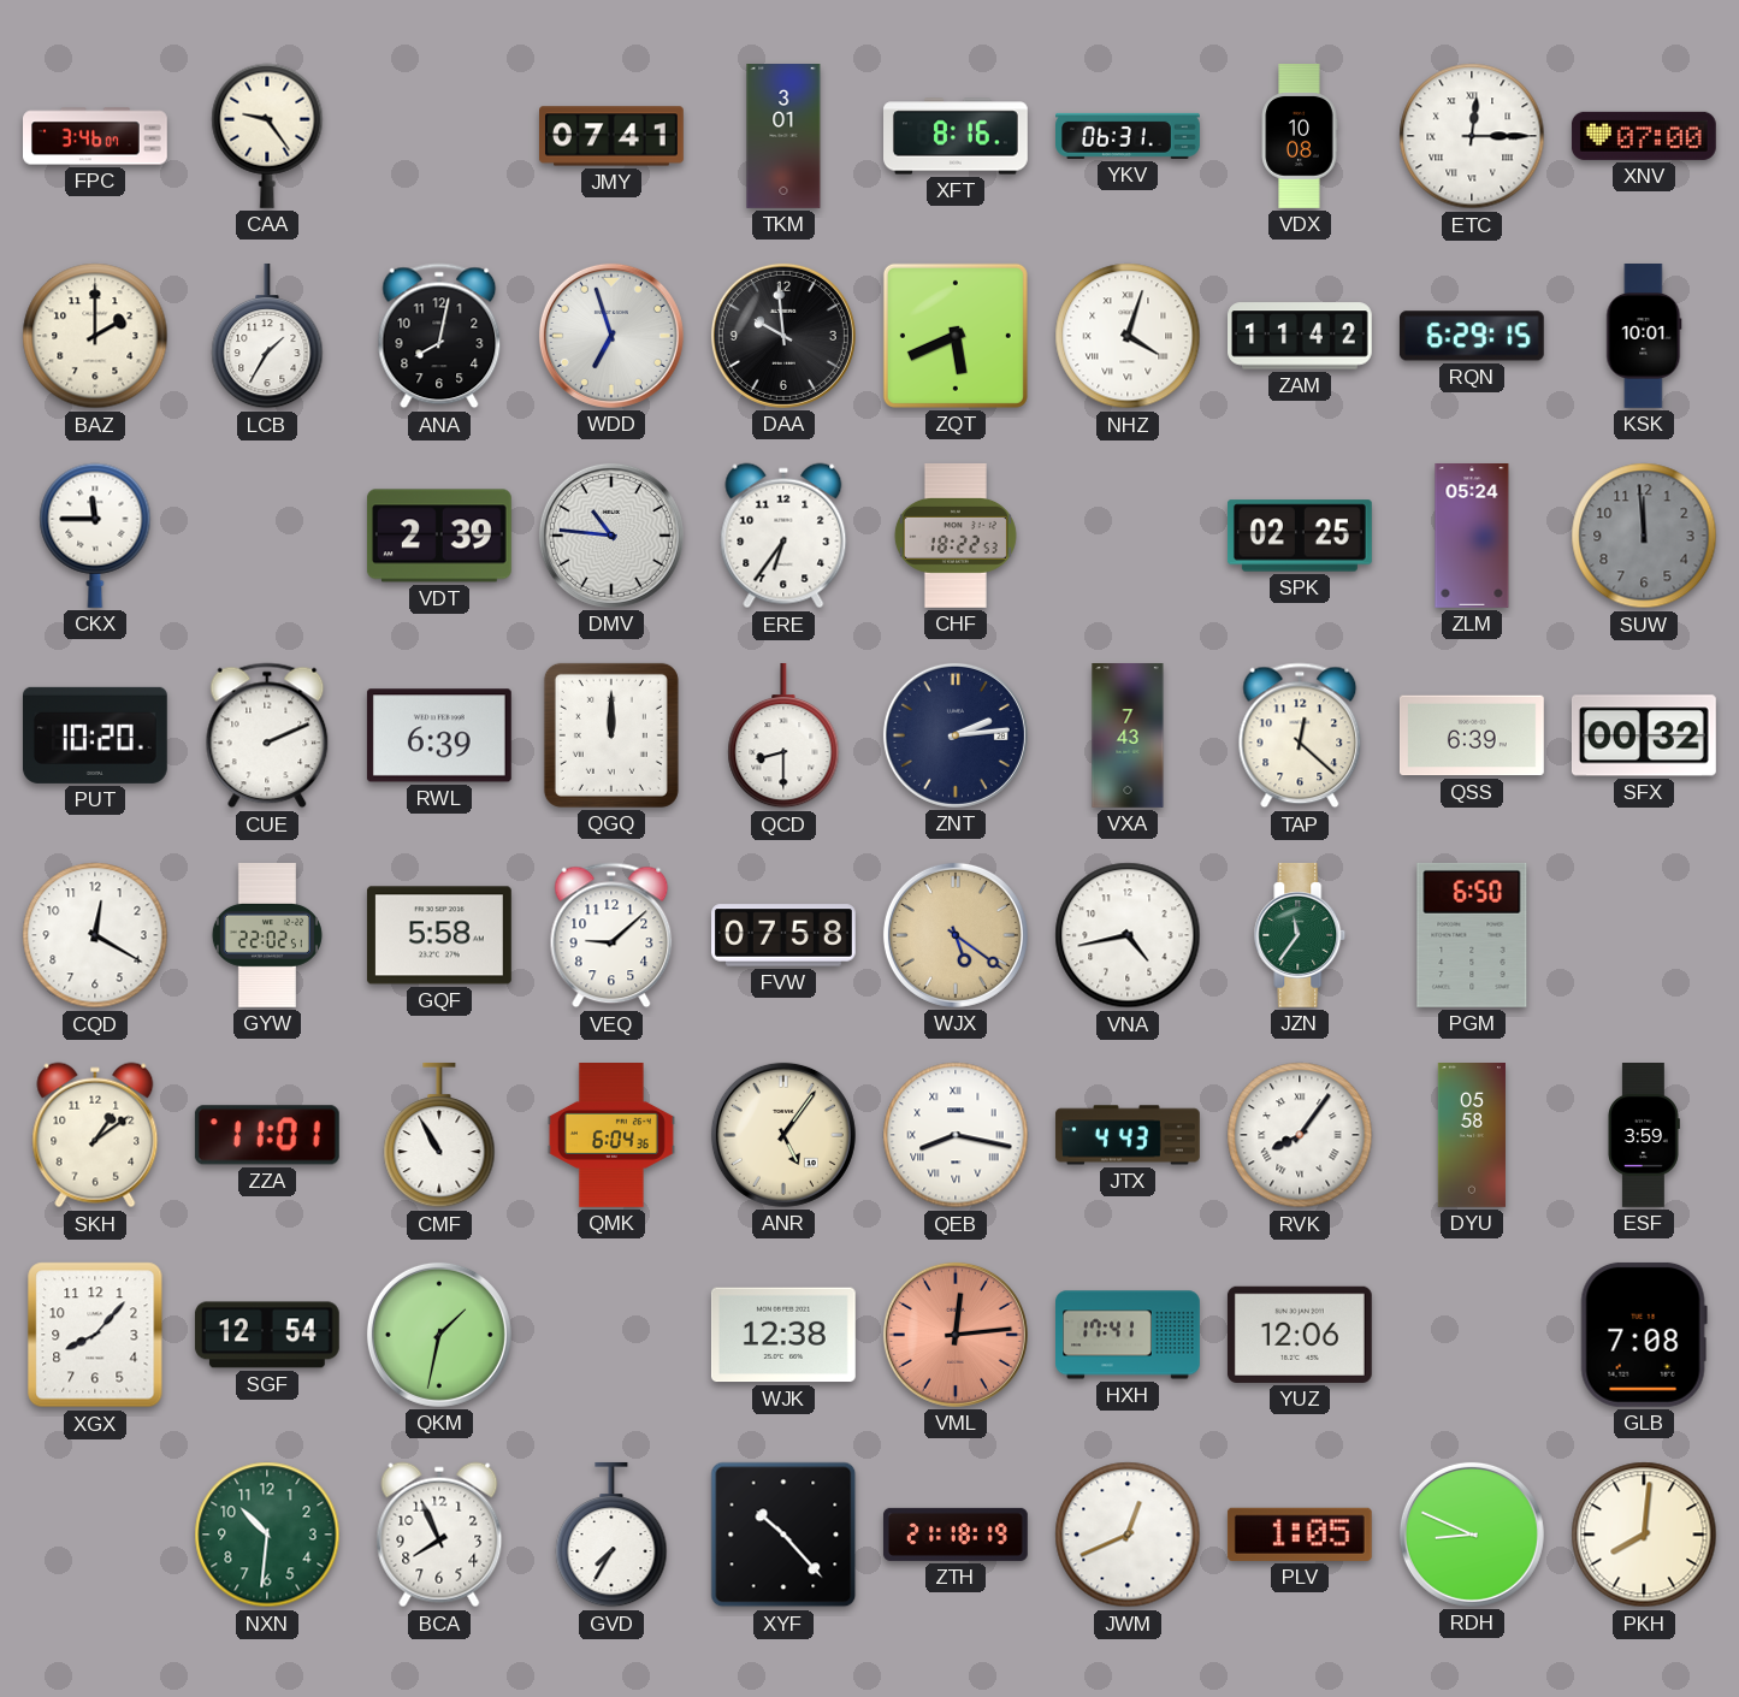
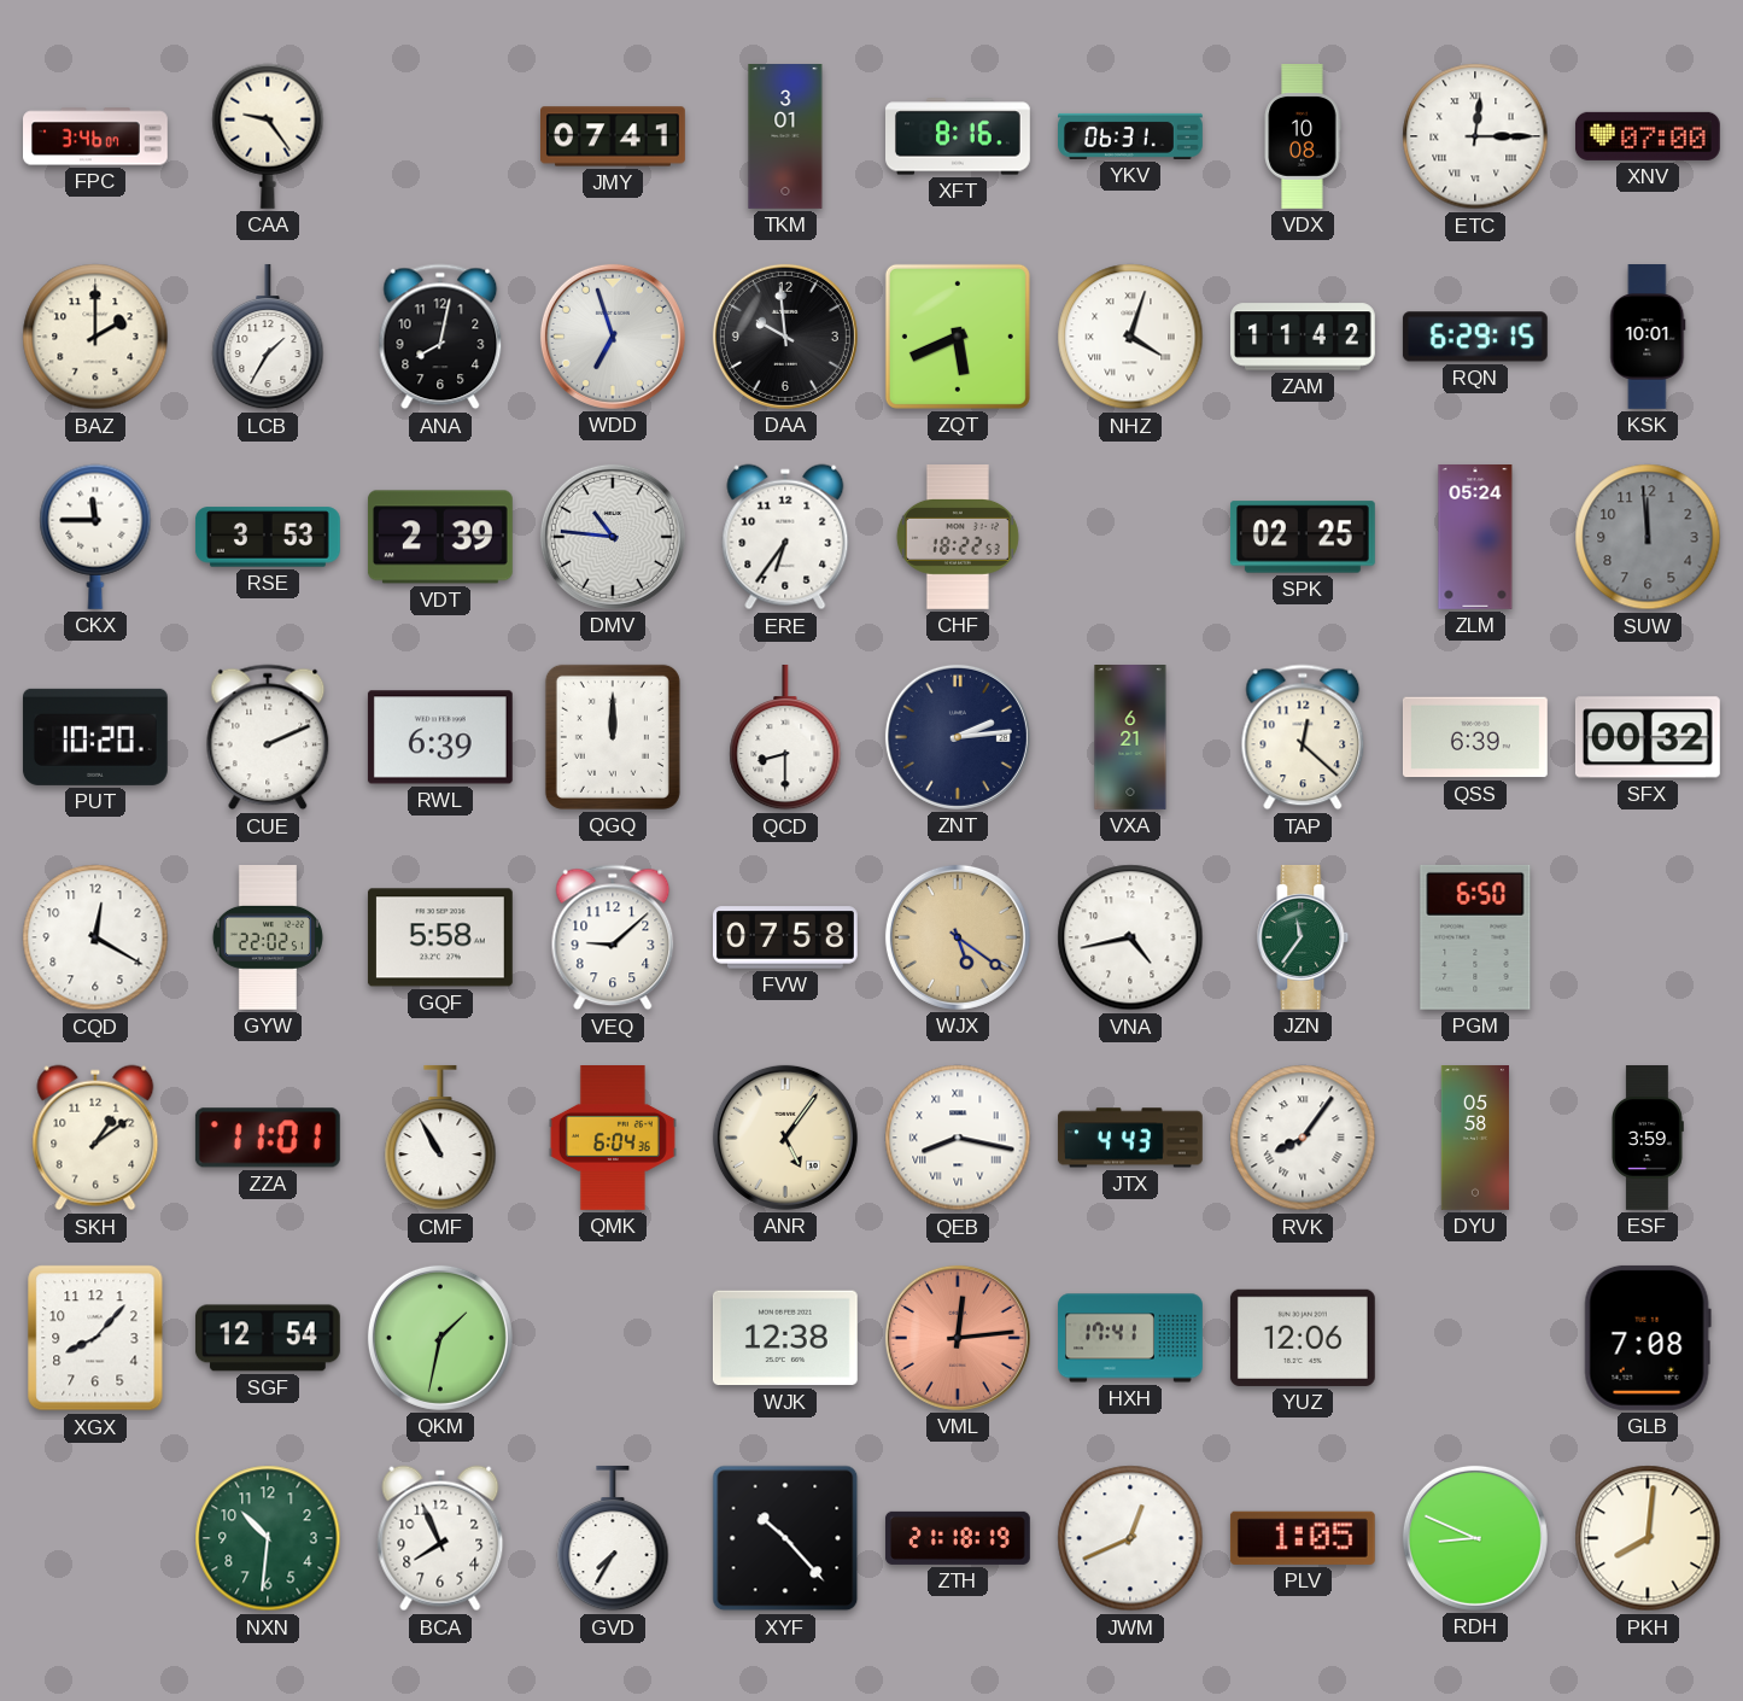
RSE: none -> 3:53
VXA: 7:43 -> 6:21
